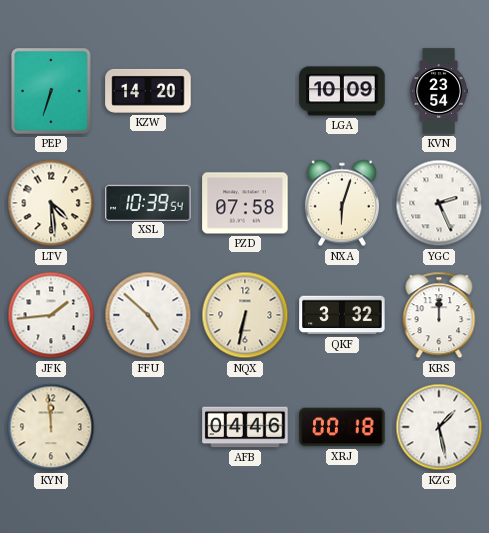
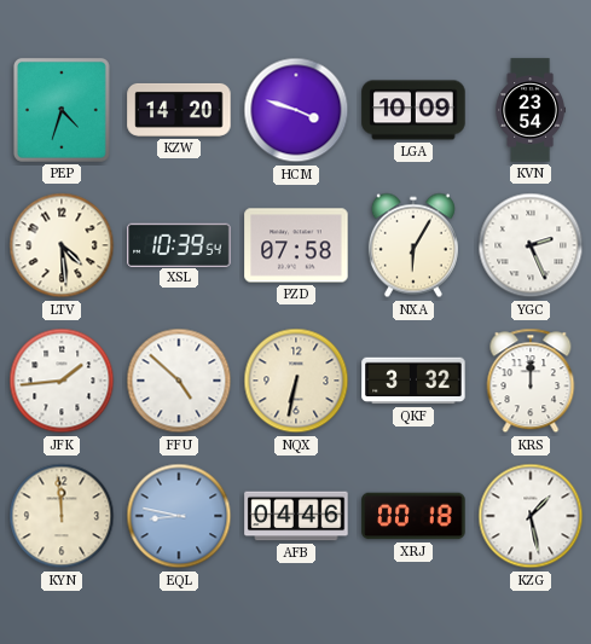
PEP: 6:33 -> 4:33
HCM: none -> 3:48
NXA: 6:03 -> 6:05
EQL: none -> 8:47
